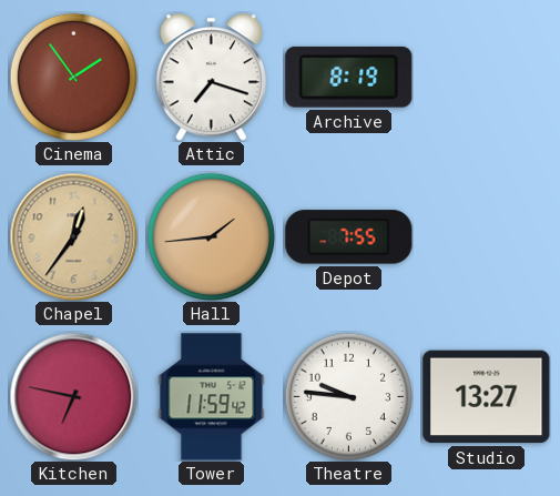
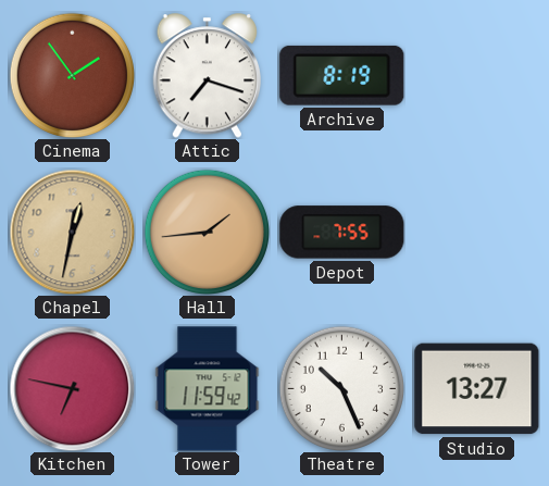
Chapel: 12:36 -> 12:32
Theatre: 9:46 -> 10:26
